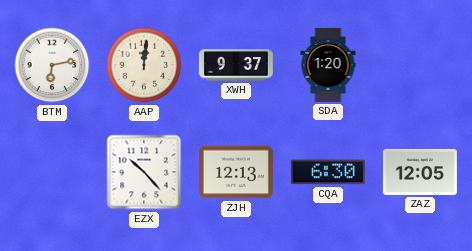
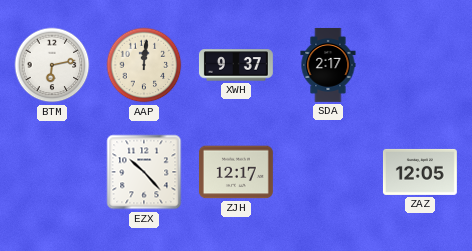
SDA: 1:20 -> 2:17
ZJH: 12:13 -> 12:17
CQA: 6:30 -> none
